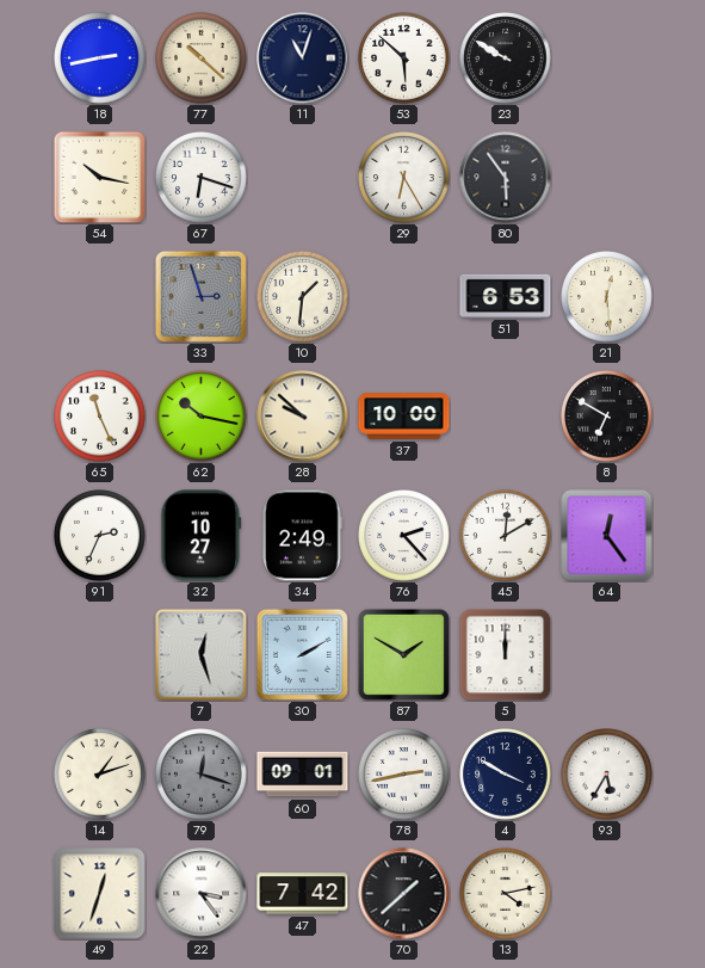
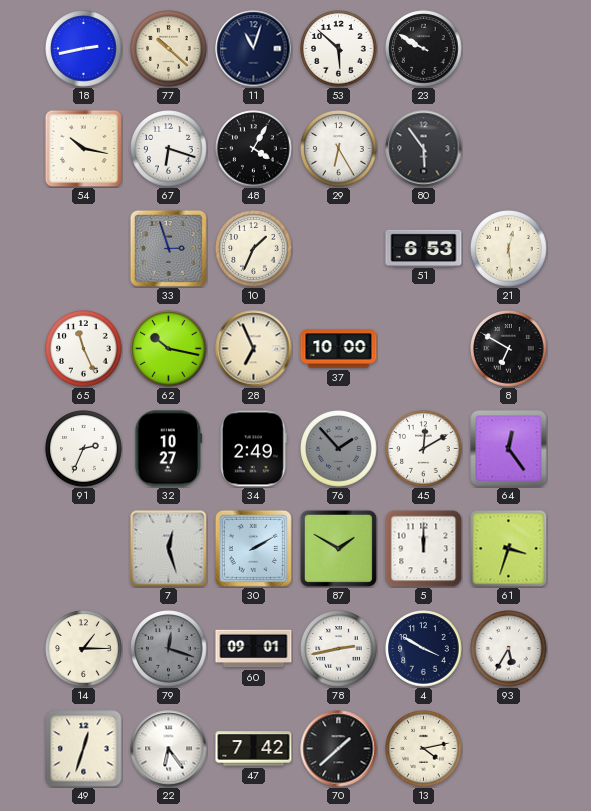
48: none -> 4:05
10: 1:31 -> 1:34
28: 9:52 -> 6:56
76: 2:23 -> 1:53
76 dial: white -> grey
61: none -> 3:33
14: 1:12 -> 1:15
22: 3:24 -> 6:24
